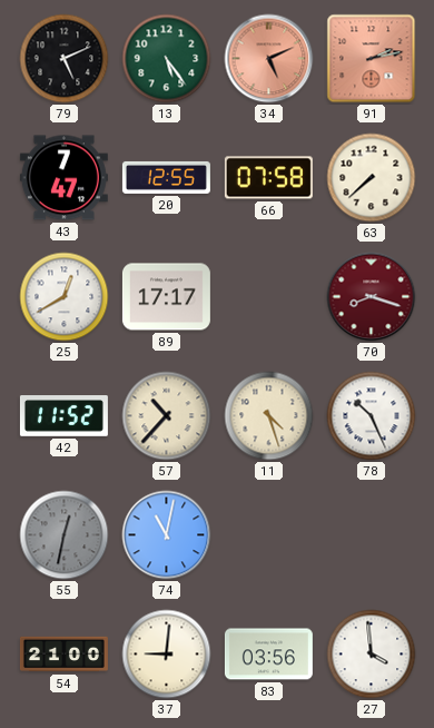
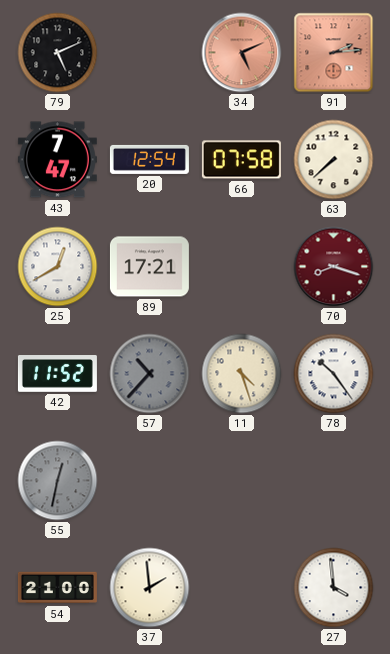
13: 5:24 -> none
91: 2:13 -> 2:14
20: 12:55 -> 12:54
89: 17:17 -> 17:21
57 dial: cream -> grey
78: 10:26 -> 10:24
74: 11:02 -> none
37: 9:01 -> 1:59
83: 03:56 -> none
